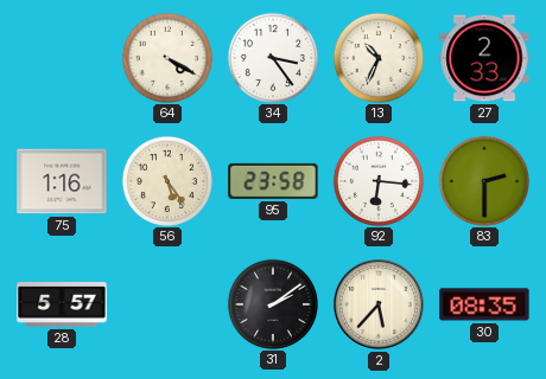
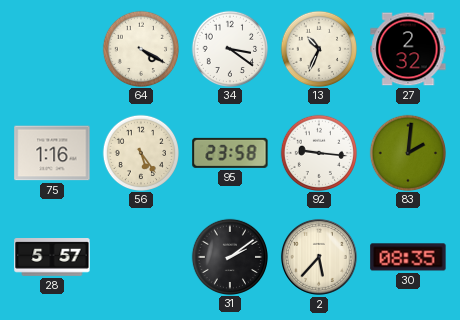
34: 3:24 -> 3:21
27: 2:33 -> 2:32
92: 6:16 -> 9:16
83: 2:30 -> 2:01
